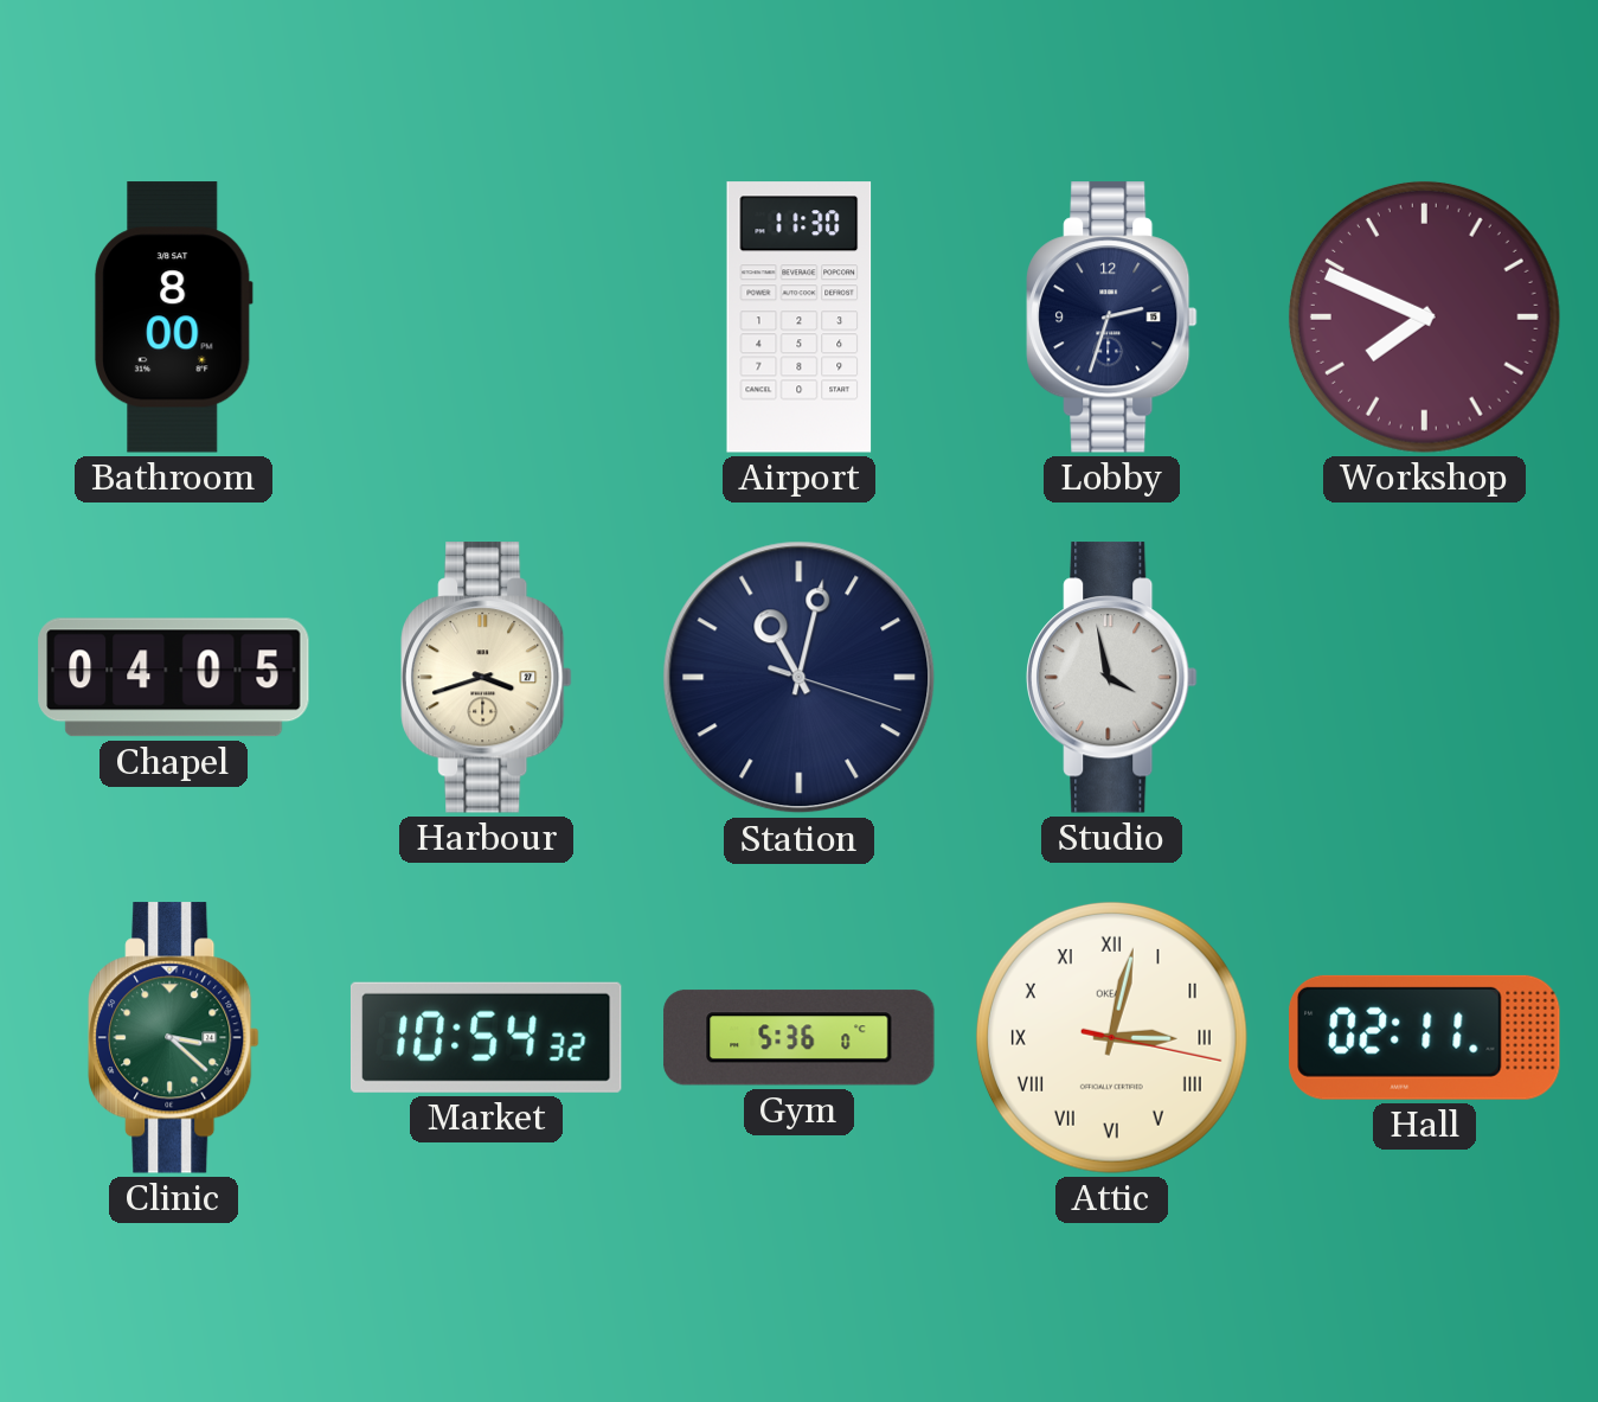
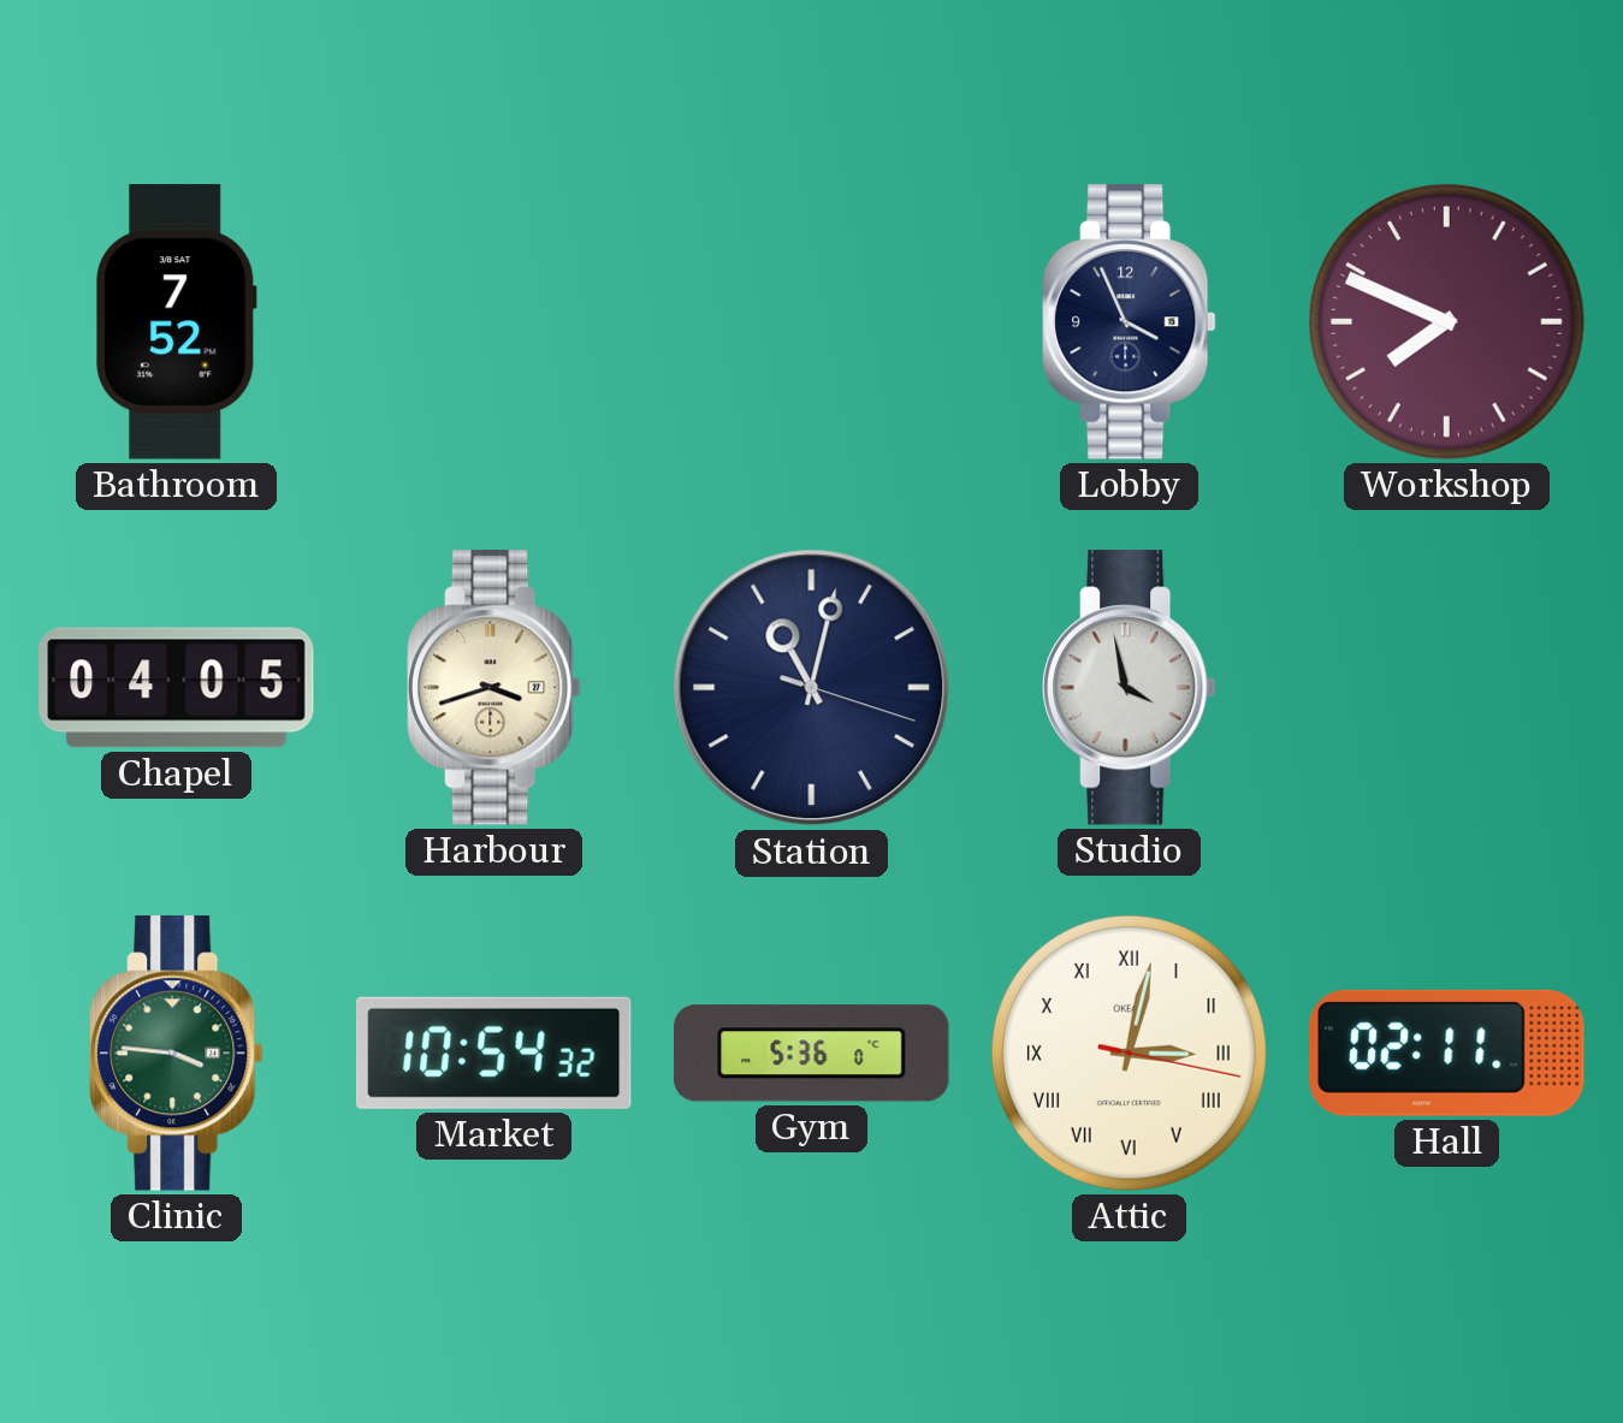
Bathroom: 8:00 -> 7:52
Airport: 11:30 -> none
Lobby: 2:33 -> 3:56
Clinic: 3:22 -> 3:46
